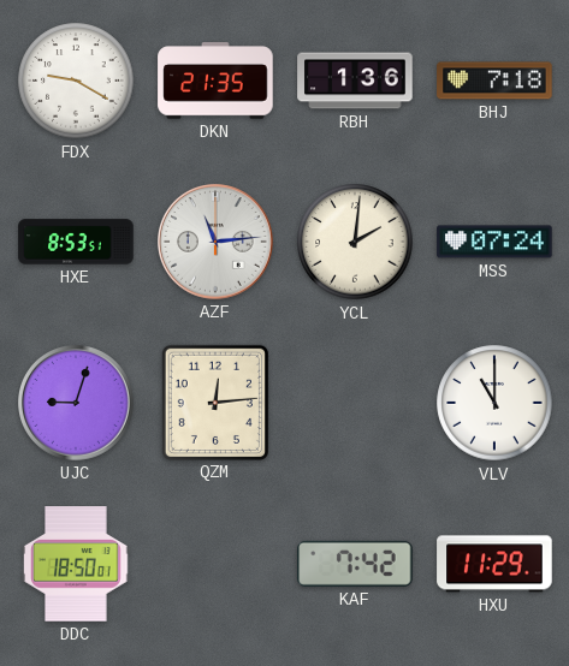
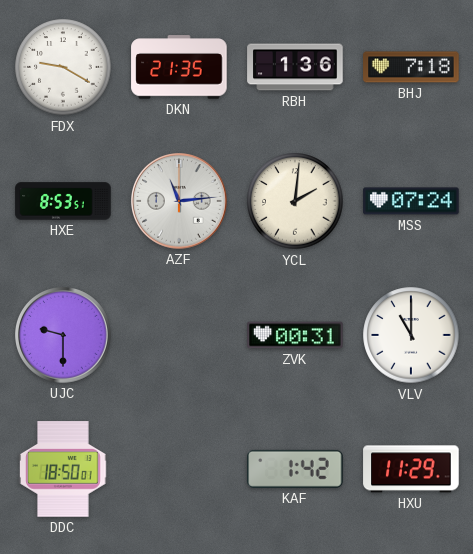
UJC: 9:03 -> 9:30
QZM: 12:14 -> none
ZVK: none -> 00:31
KAF: 7:42 -> 1:42
